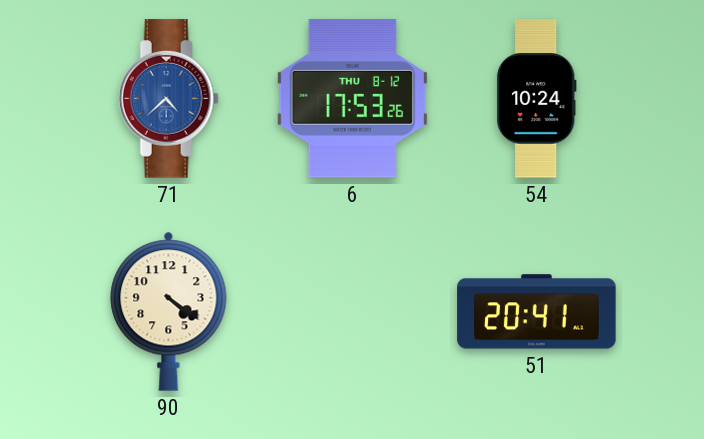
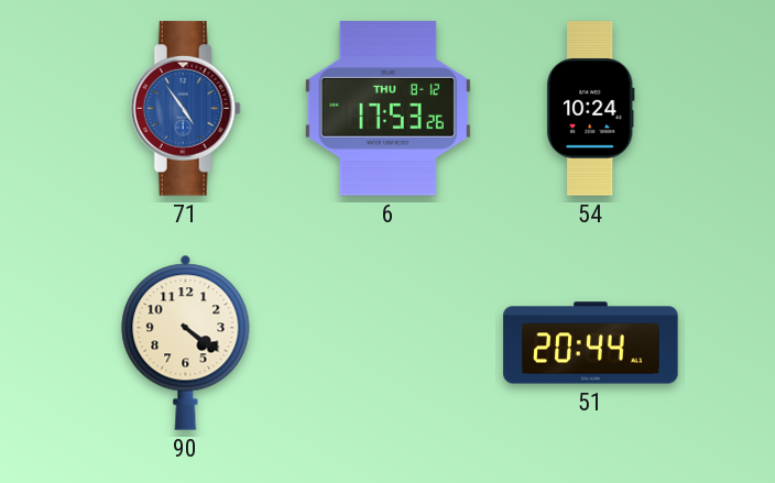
71: 4:38 -> 4:54
51: 20:41 -> 20:44
